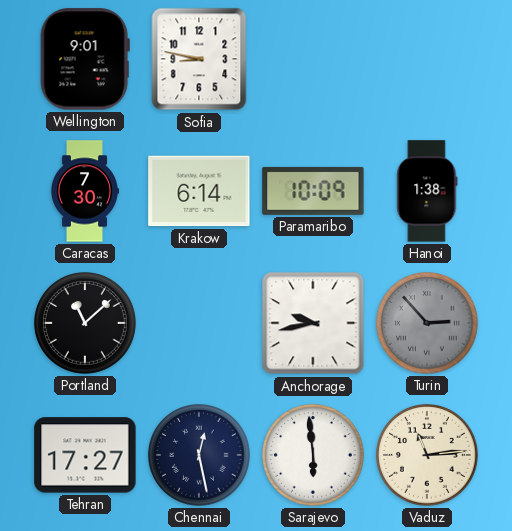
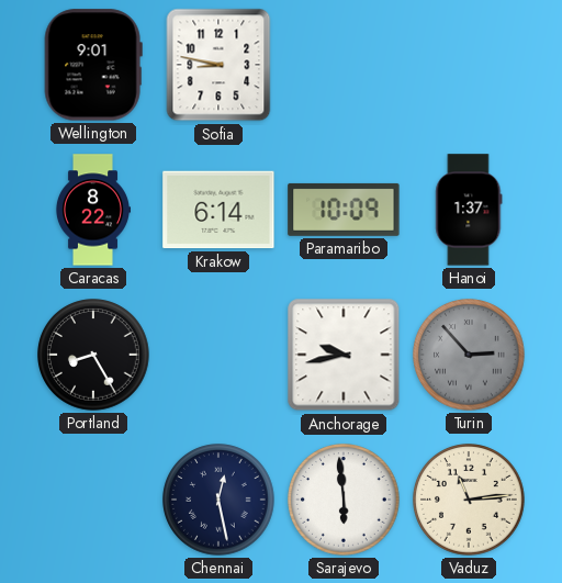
Caracas: 7:30 -> 8:22
Hanoi: 1:38 -> 1:37
Portland: 11:08 -> 8:25
Tehran: 17:27 -> none
